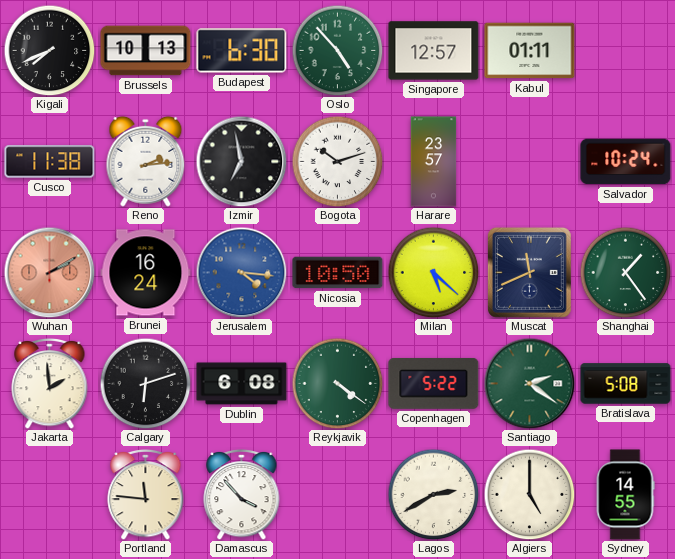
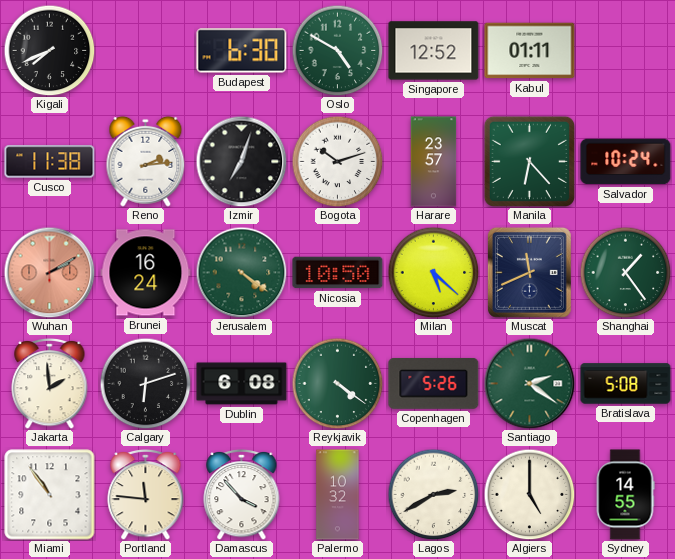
Brussels: 10:13 -> none
Oslo: 4:53 -> 4:50
Singapore: 12:57 -> 12:52
Izmir: 6:58 -> 7:03
Manila: none -> 6:23
Jerusalem: 4:16 -> 4:21
Jerusalem dial: blue -> green
Copenhagen: 5:22 -> 5:26
Miami: none -> 10:54
Palermo: none -> 10:32
